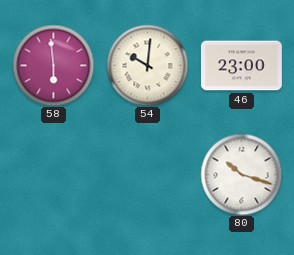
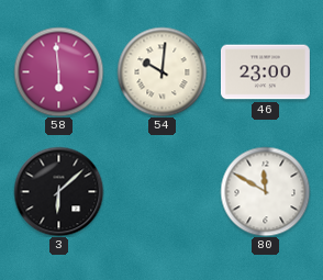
3: none -> 6:08
80: 10:18 -> 11:50
